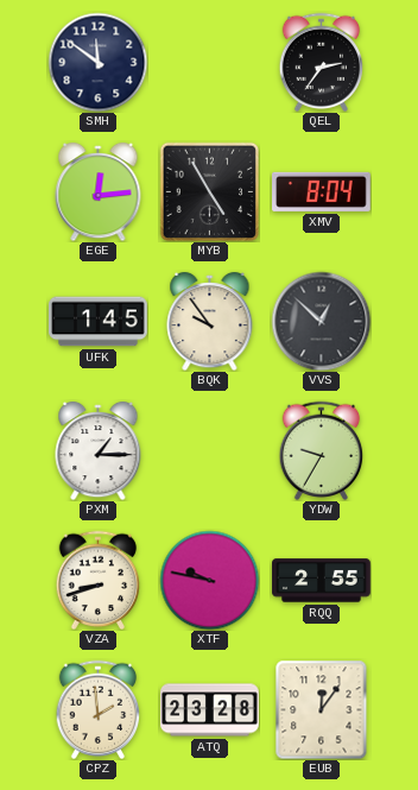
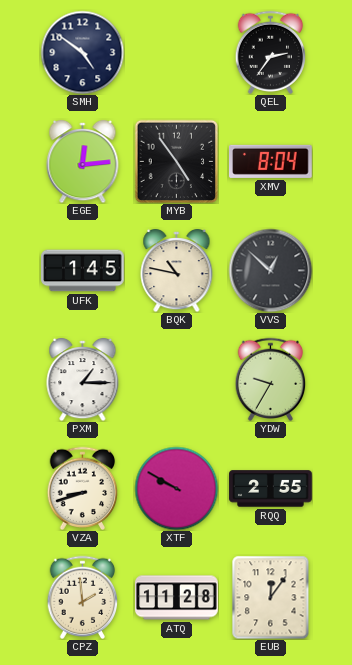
SMH: 11:51 -> 4:51
MYB: 4:55 -> 4:54
BQK: 9:54 -> 10:47
XTF: 9:47 -> 9:50
ATQ: 23:28 -> 11:28
